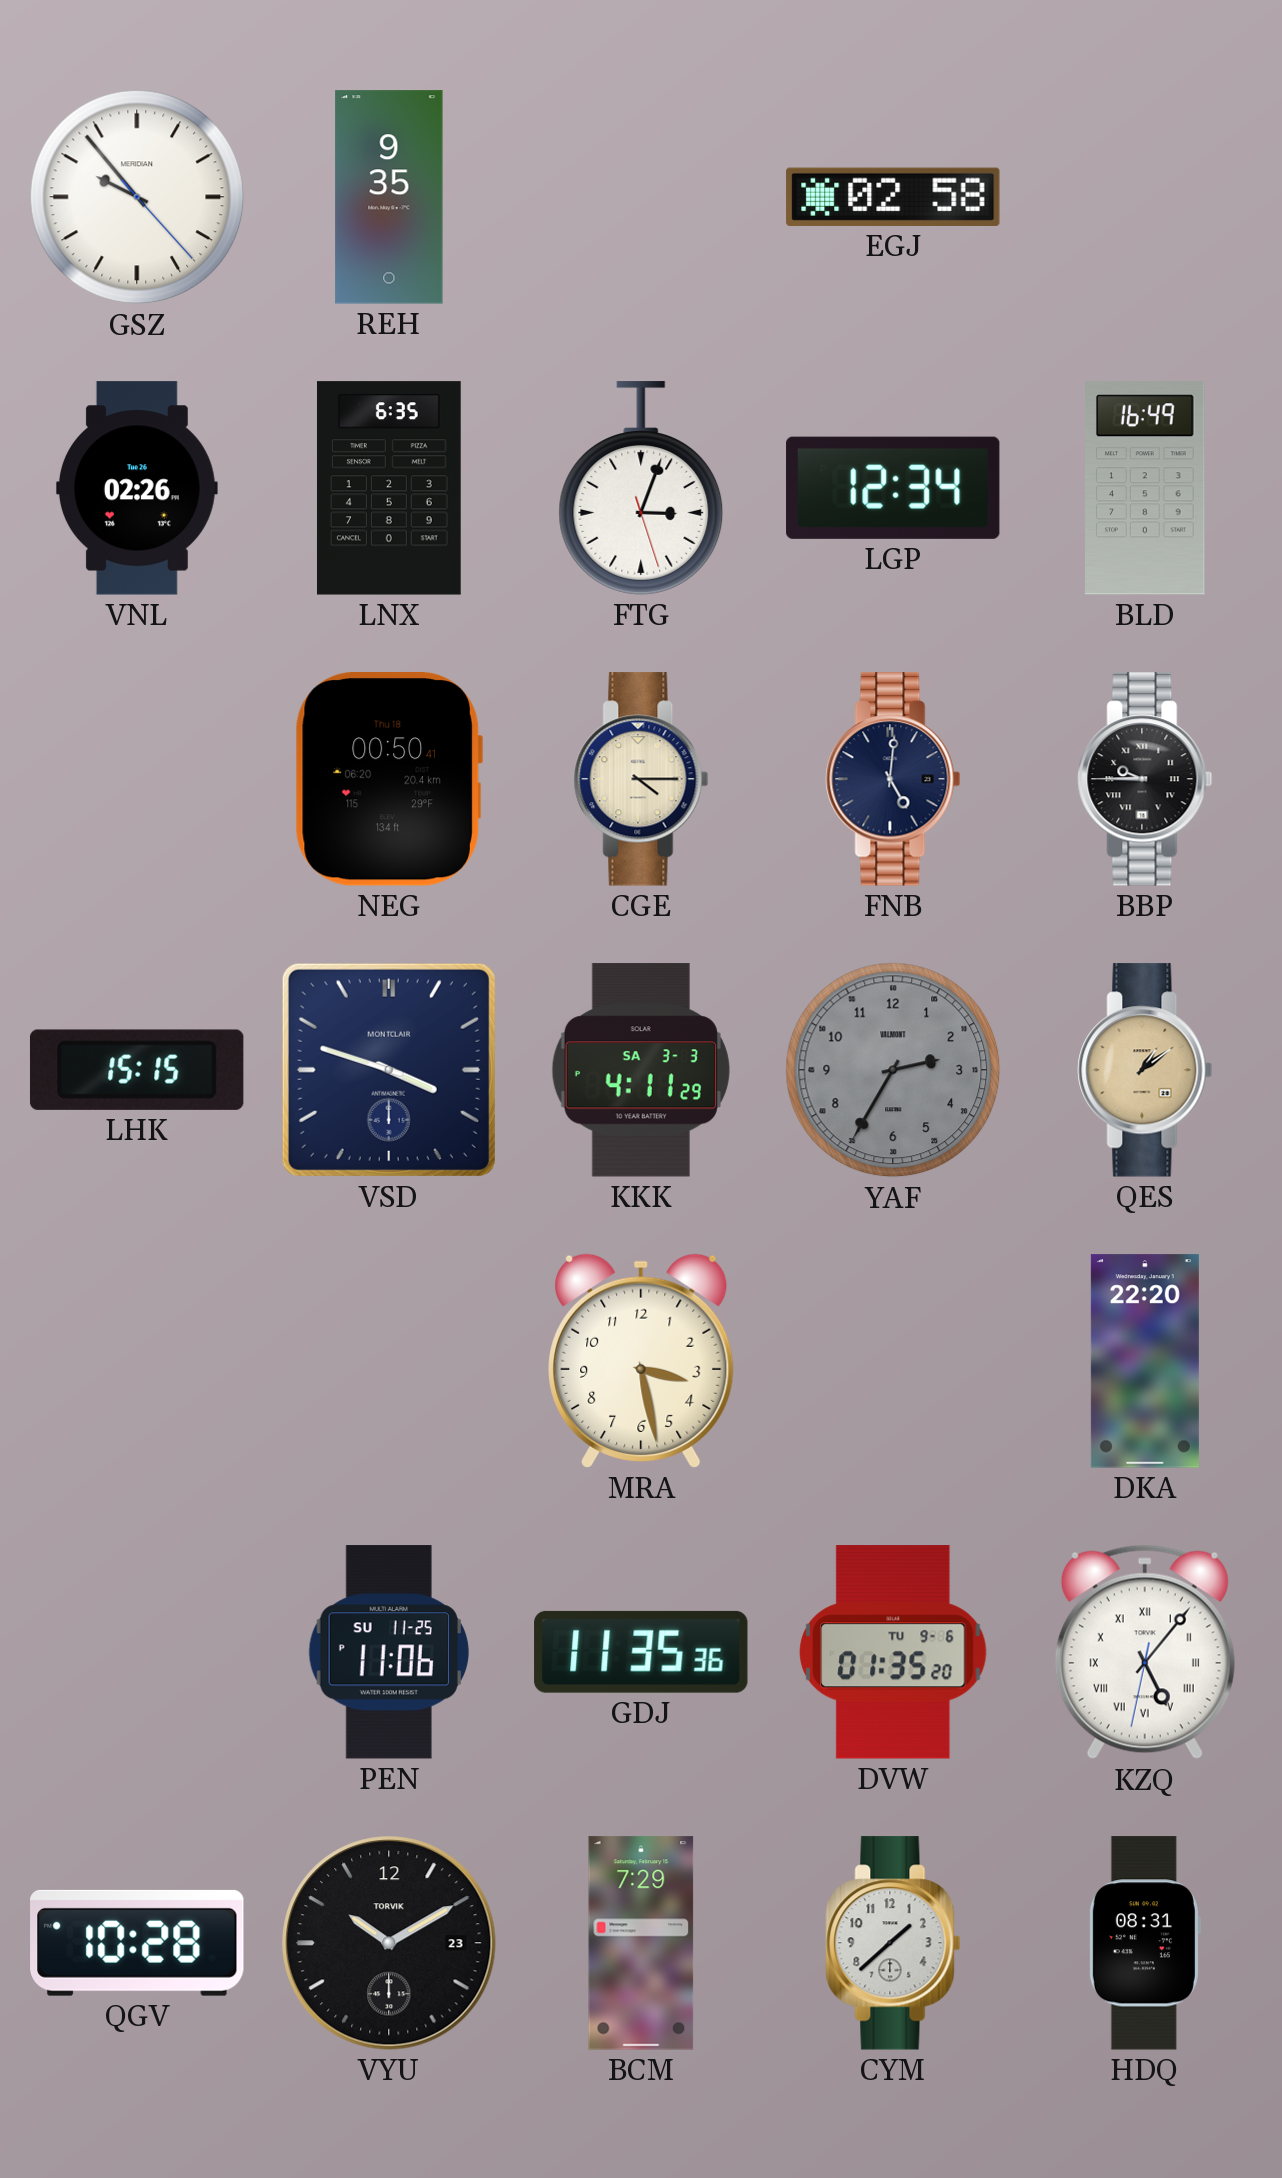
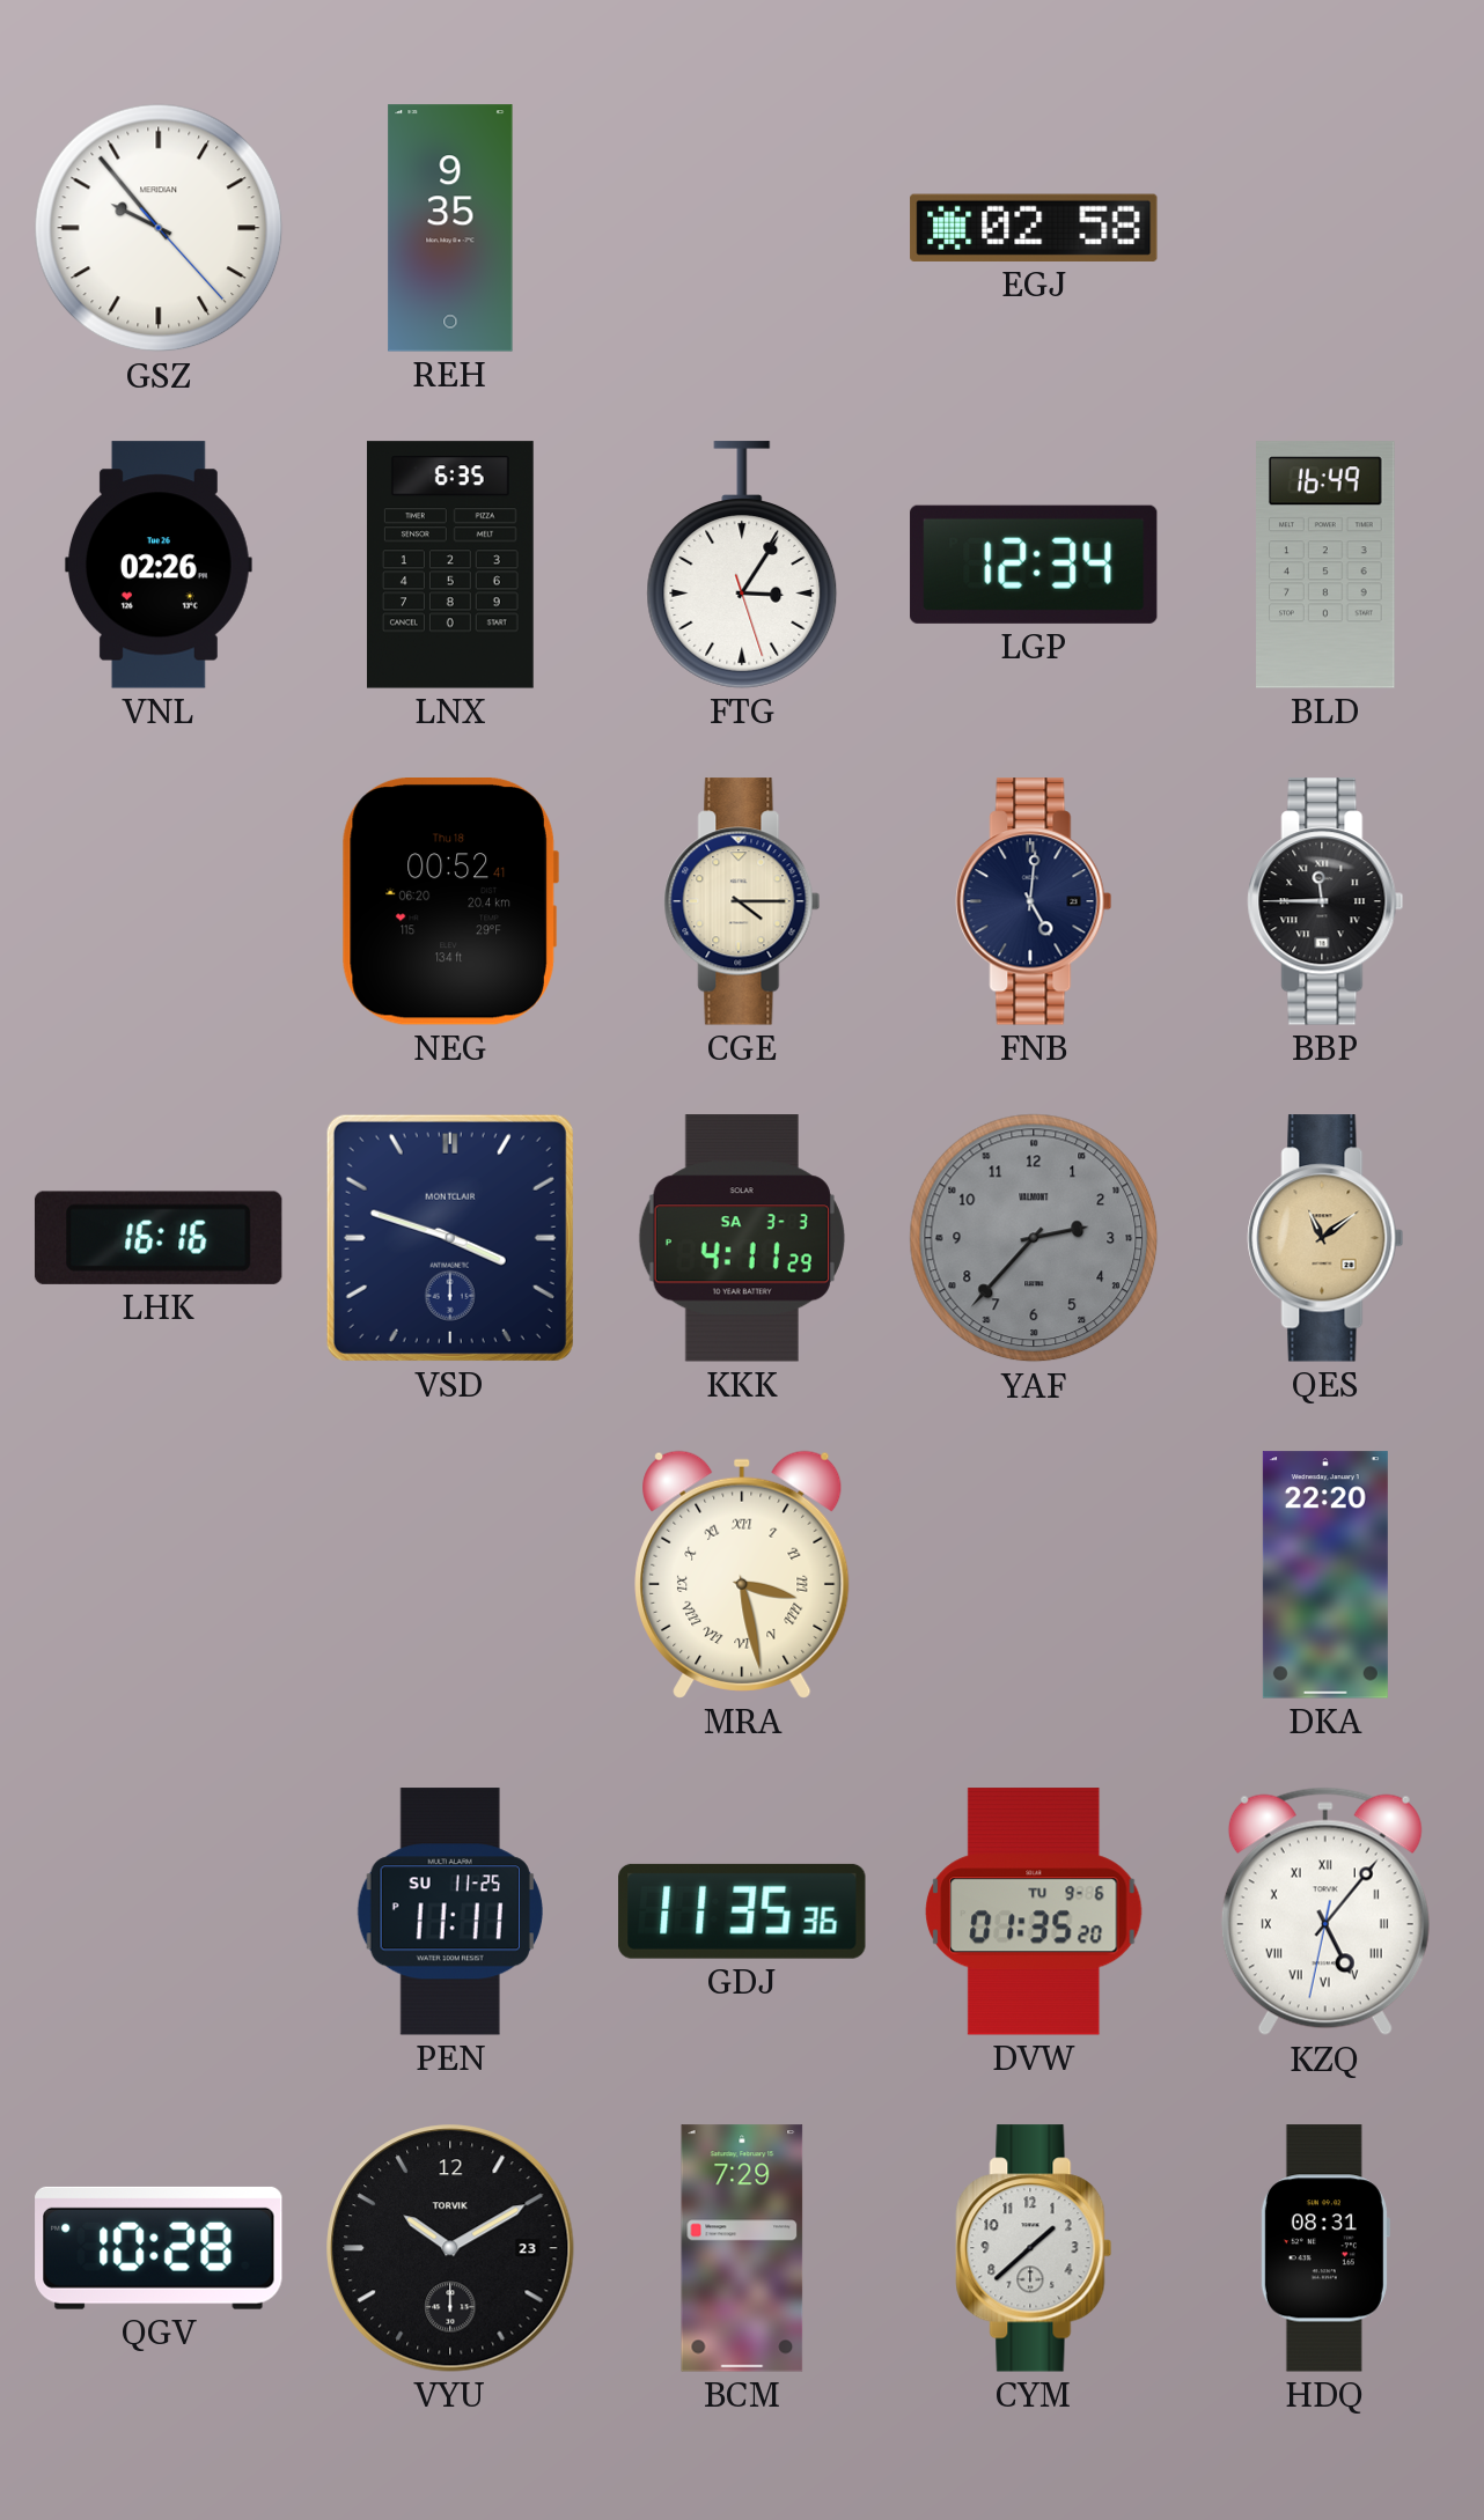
FTG: 3:03 -> 3:05
NEG: 00:50 -> 00:52
BBP: 9:45 -> 11:45
LHK: 15:15 -> 16:16
YAF: 2:35 -> 2:37
QES: 1:09 -> 11:09
MRA numerals: Arabic -> Roman
PEN: 11:06 -> 11:11
